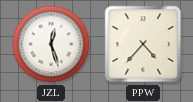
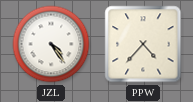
JZL: 12:27 -> 4:24
